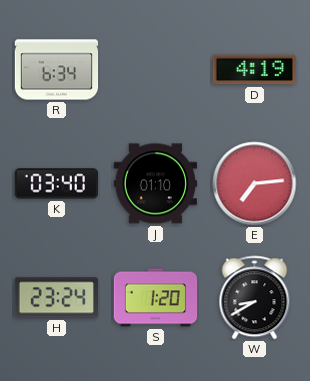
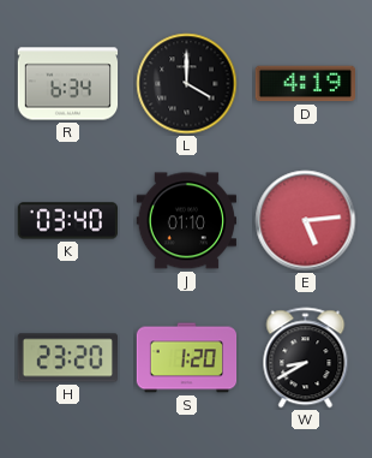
L: none -> 4:00
E: 7:14 -> 5:14
H: 23:24 -> 23:20
